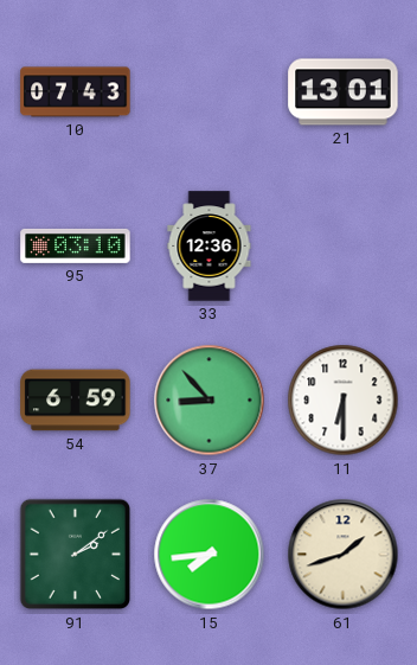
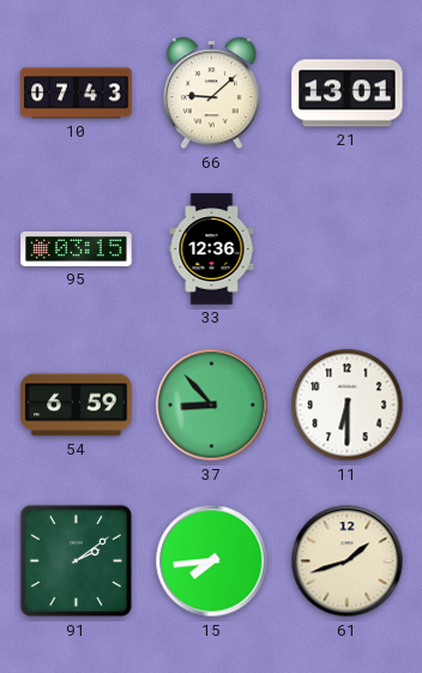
66: none -> 9:08
95: 03:10 -> 03:15
